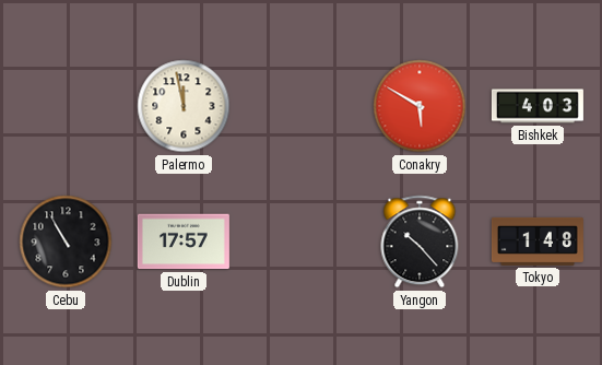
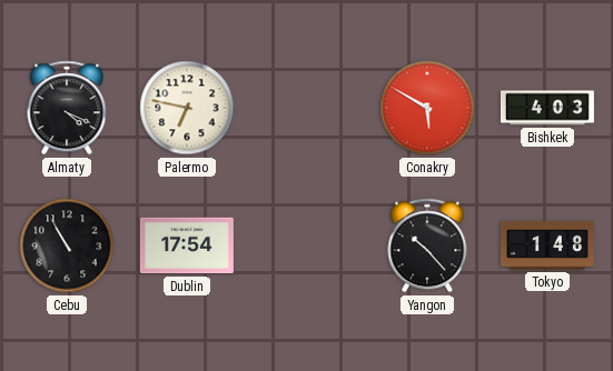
Almaty: none -> 4:19
Palermo: 11:58 -> 6:47
Dublin: 17:57 -> 17:54
